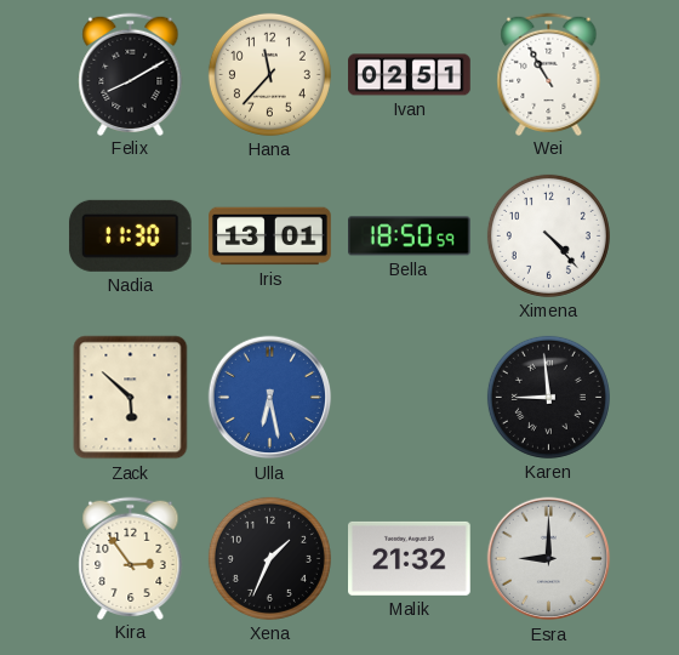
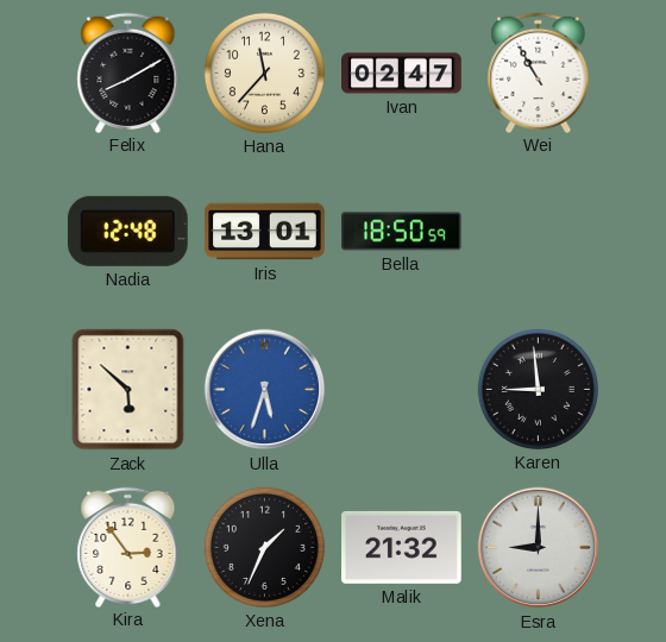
Ivan: 02:51 -> 02:47
Nadia: 11:30 -> 12:48
Ximena: 4:23 -> none
Ulla: 6:28 -> 5:33
